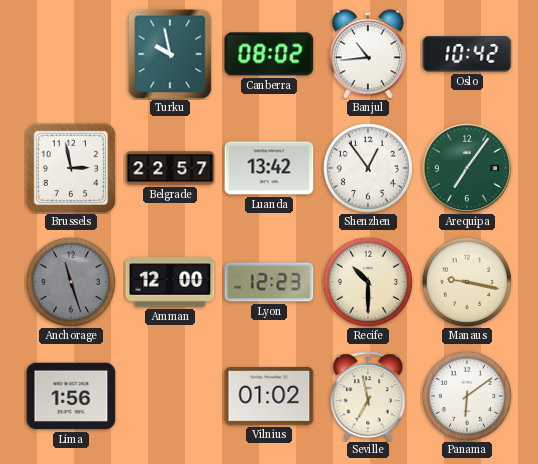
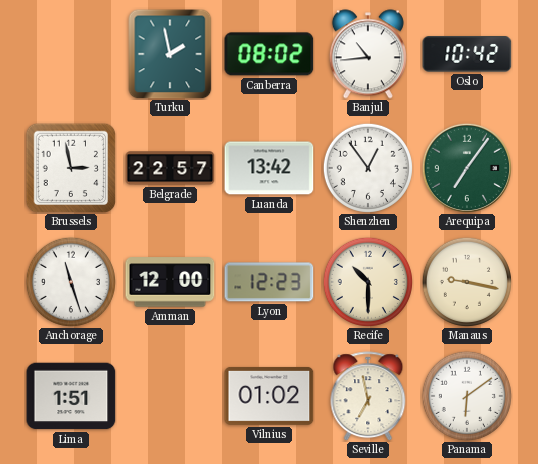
Turku: 9:58 -> 1:58
Anchorage dial: grey -> white
Lima: 1:56 -> 1:51
